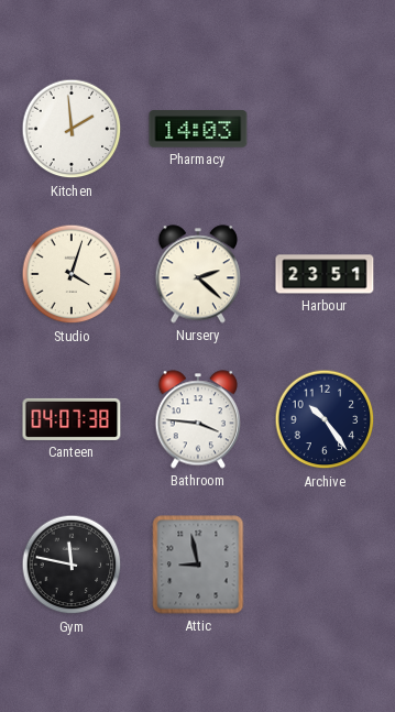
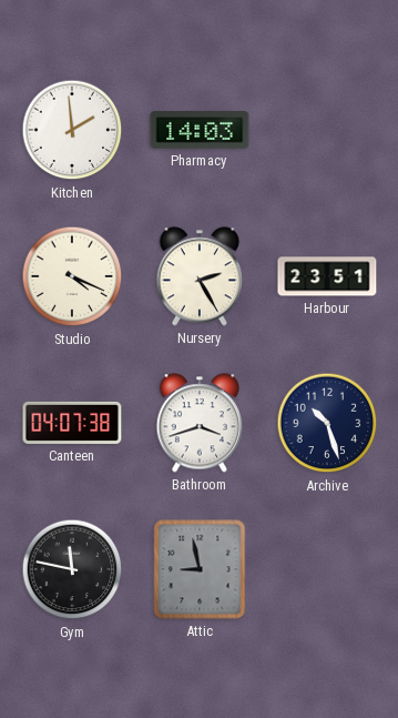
Studio: 4:03 -> 4:19
Nursery: 2:22 -> 2:25
Bathroom: 3:46 -> 3:42
Archive: 10:24 -> 10:27
